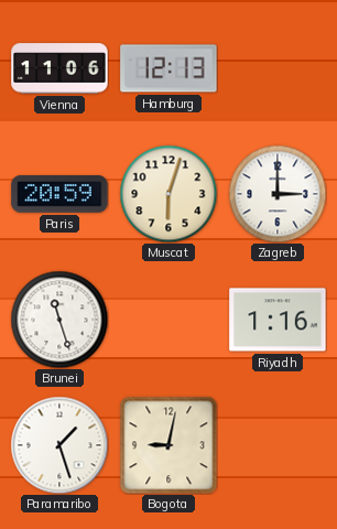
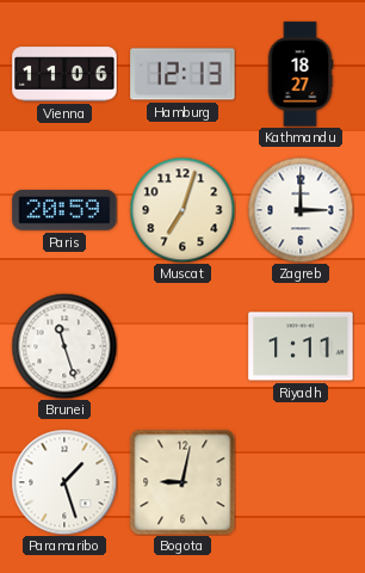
Kathmandu: none -> 18:27
Muscat: 6:03 -> 7:03
Riyadh: 1:16 -> 1:11
